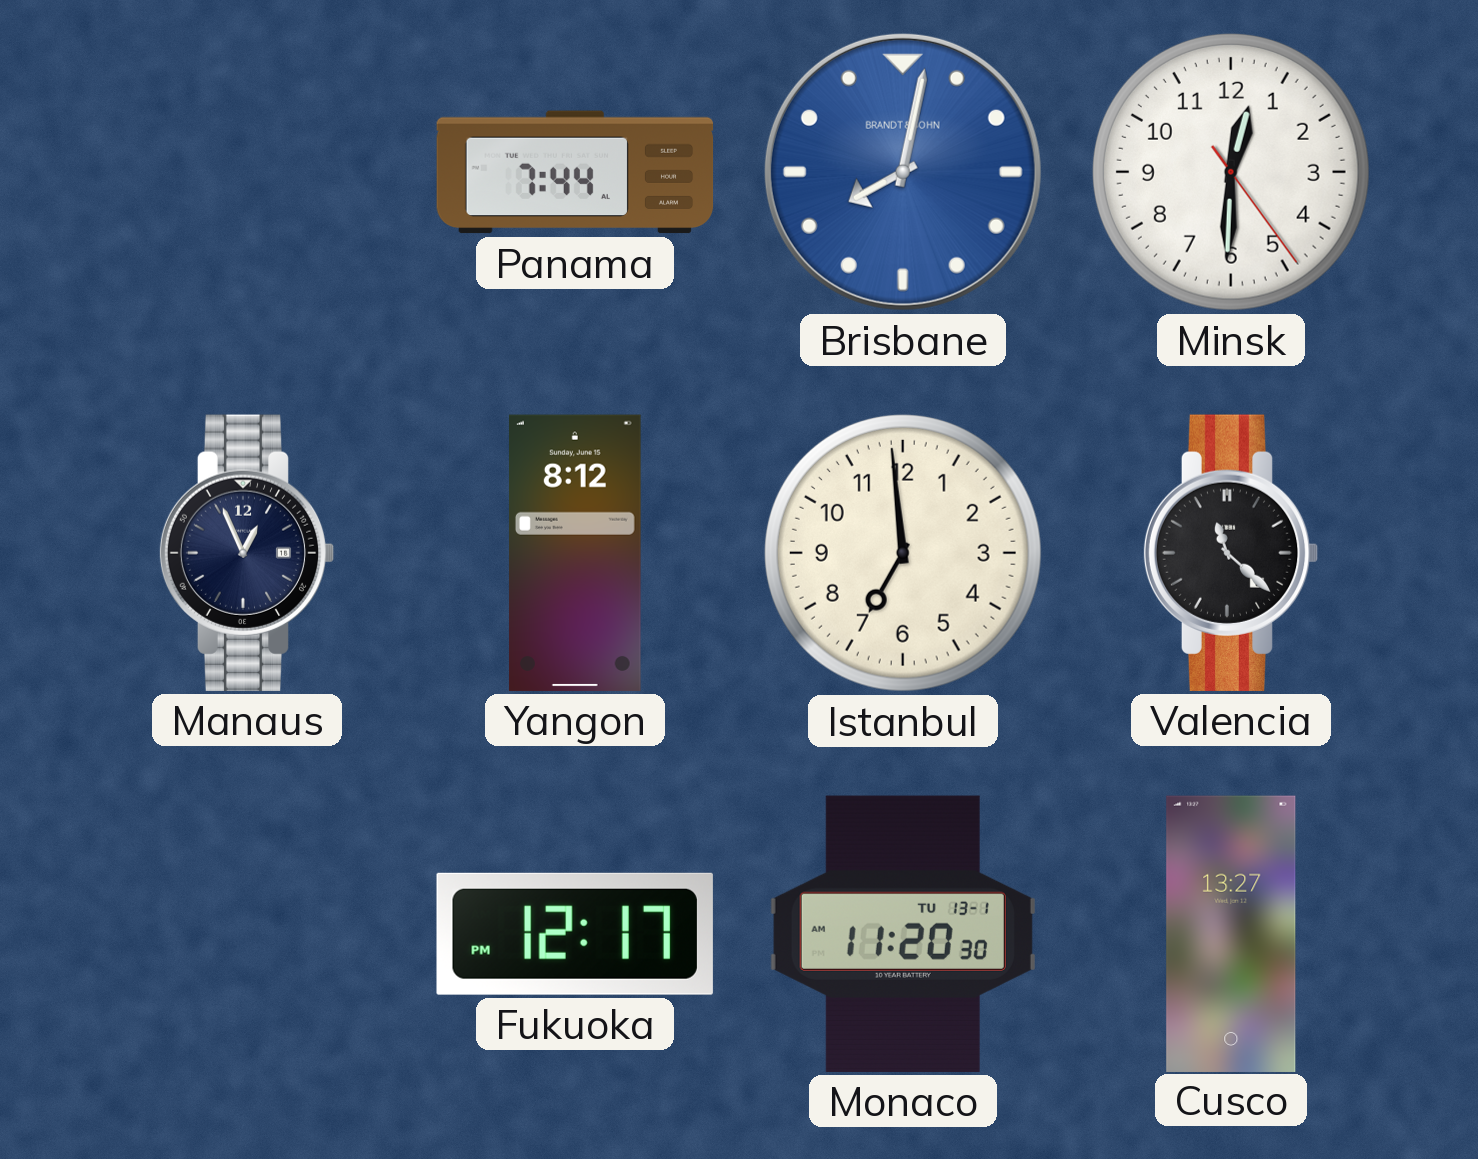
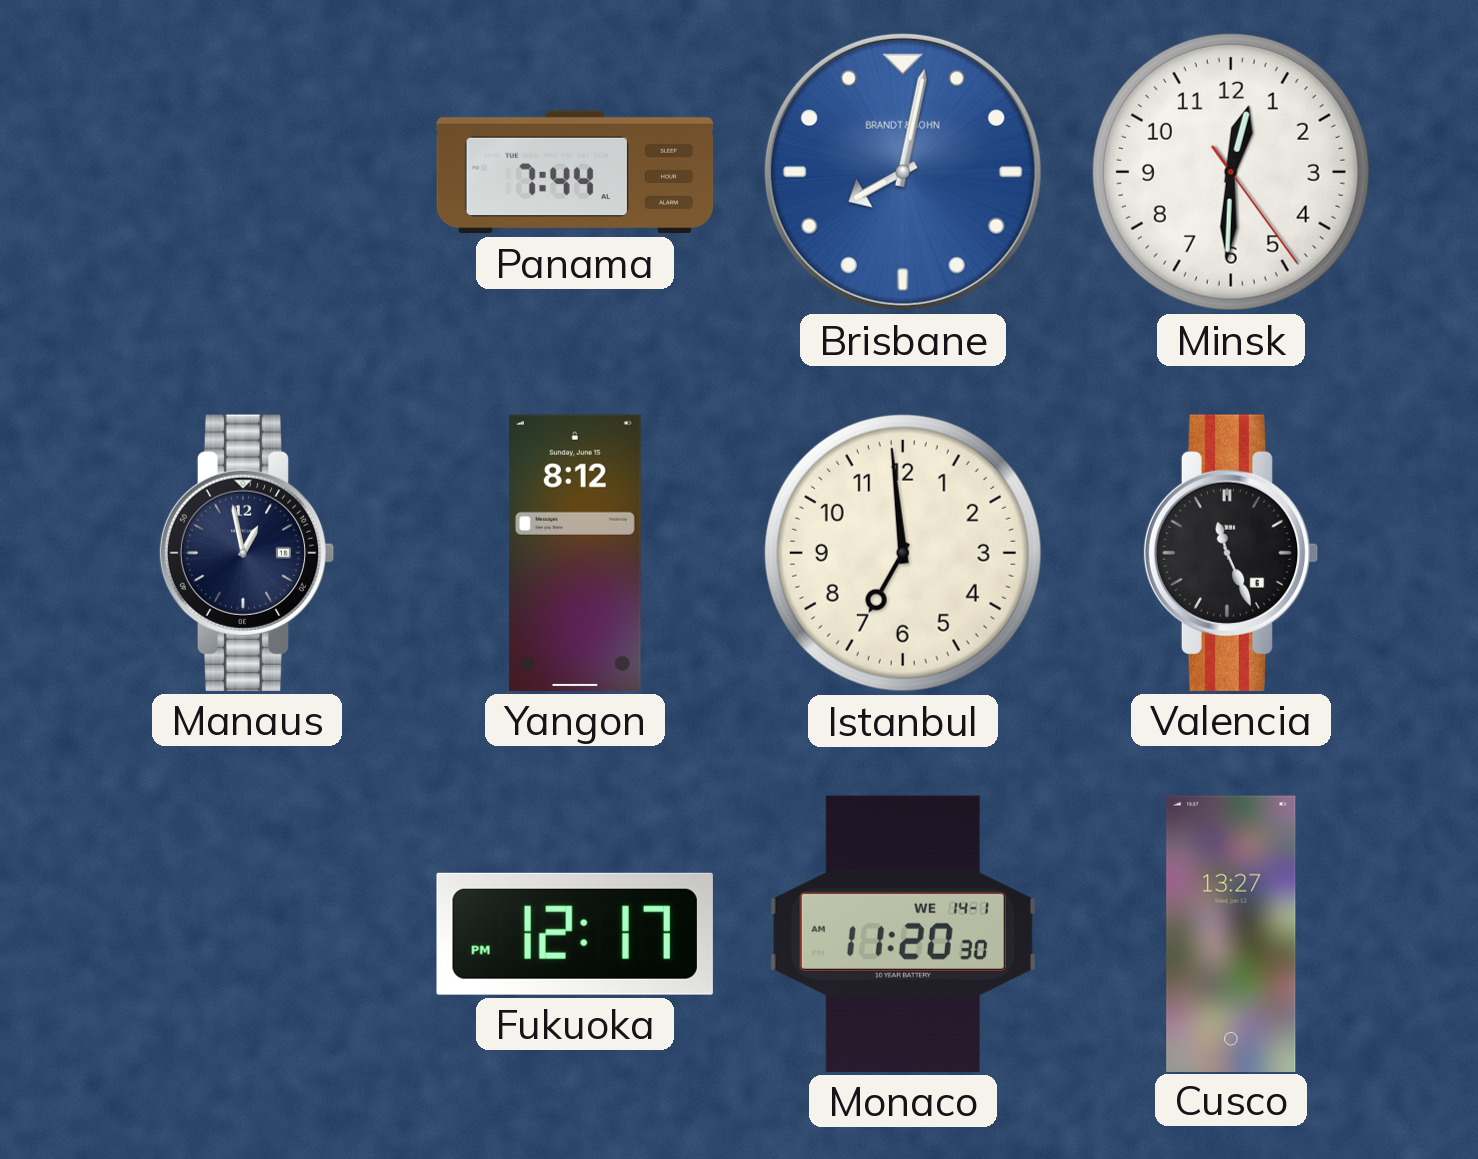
Manaus: 12:56 -> 12:58
Valencia: 11:22 -> 11:26
Monaco date: TU 13-1 -> WE 14-1
